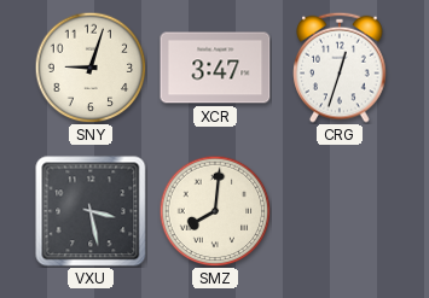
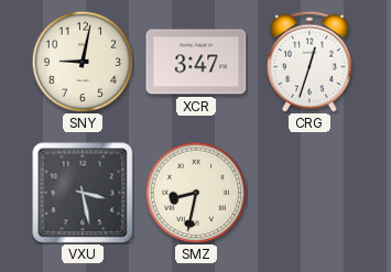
SNY: 9:03 -> 9:02
SMZ: 8:01 -> 8:32
